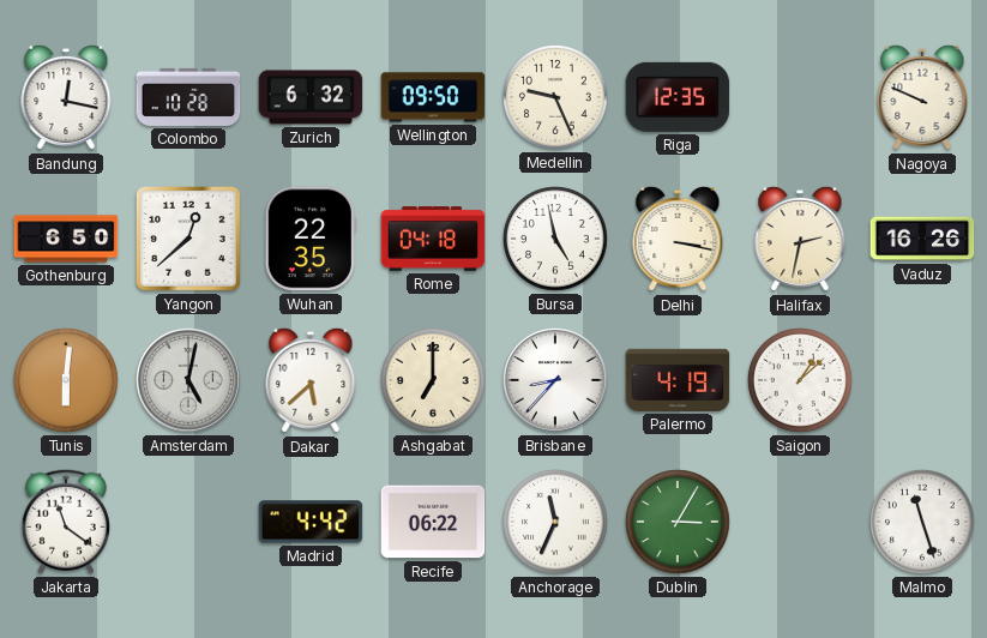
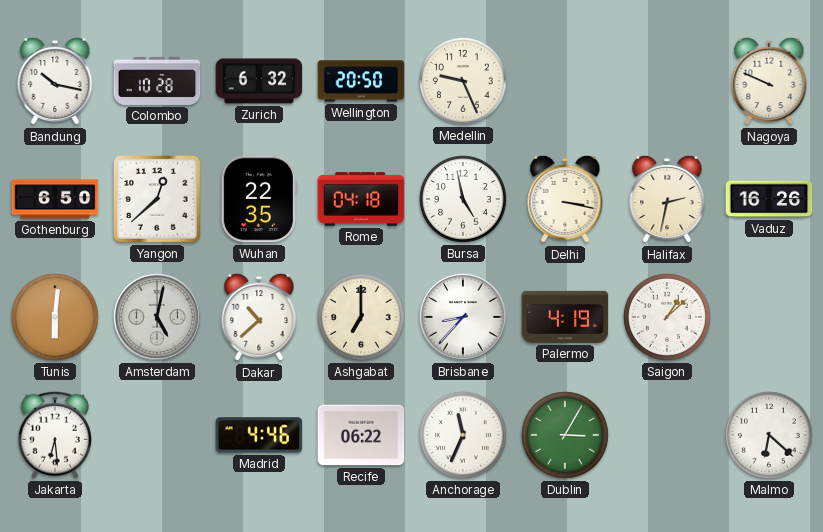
Bandung: 12:17 -> 10:17
Wellington: 09:50 -> 20:50
Riga: 12:35 -> none
Dakar: 5:38 -> 10:38
Jakarta: 11:21 -> 6:29
Madrid: 4:42 -> 4:46
Malmo: 11:27 -> 6:22
